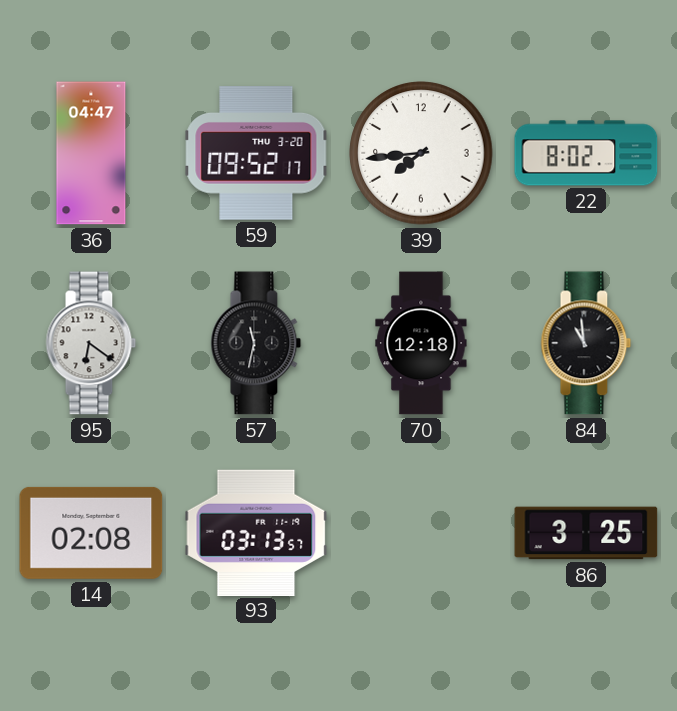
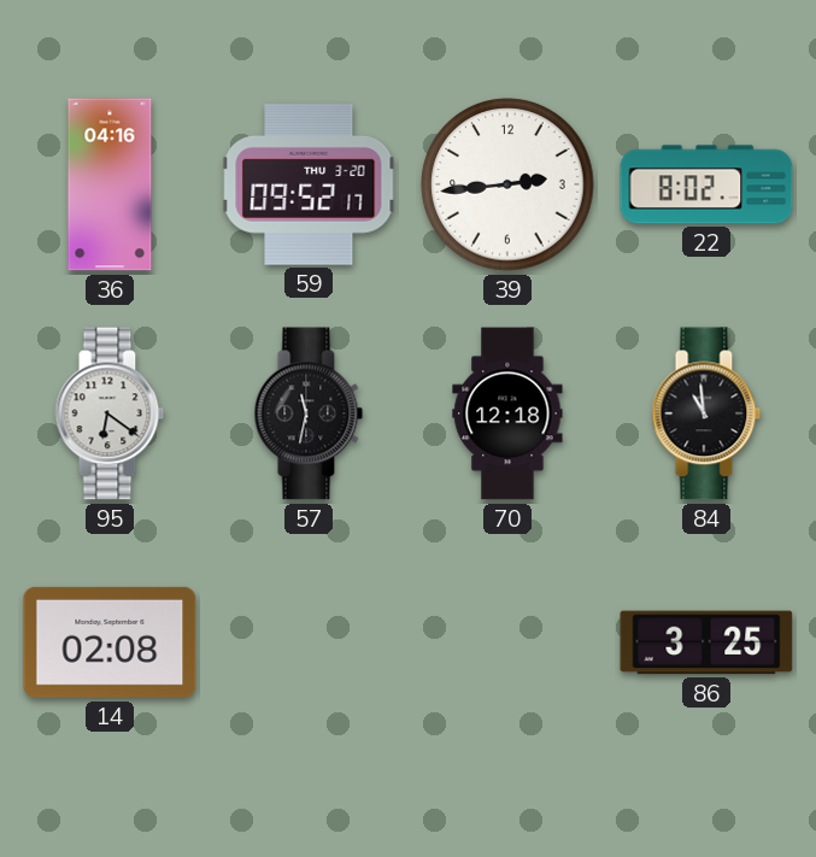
36: 04:47 -> 04:16
39: 7:44 -> 2:44
93: 03:13 -> none
